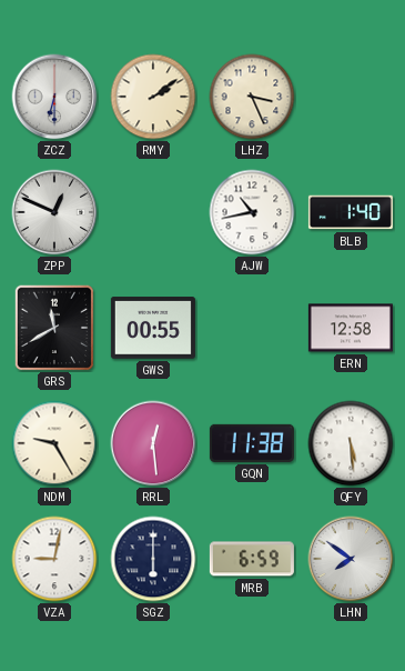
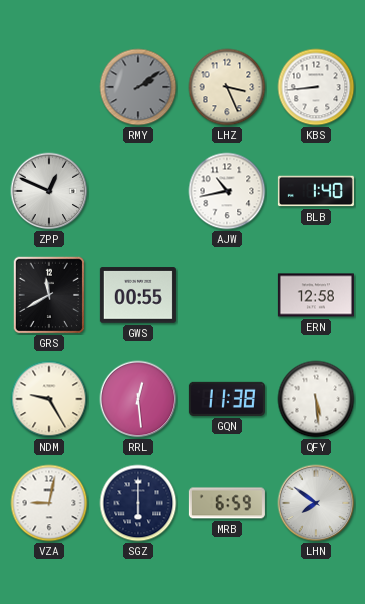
ZCZ: 6:30 -> none
RMY dial: cream -> grey
KBS: none -> 8:44
